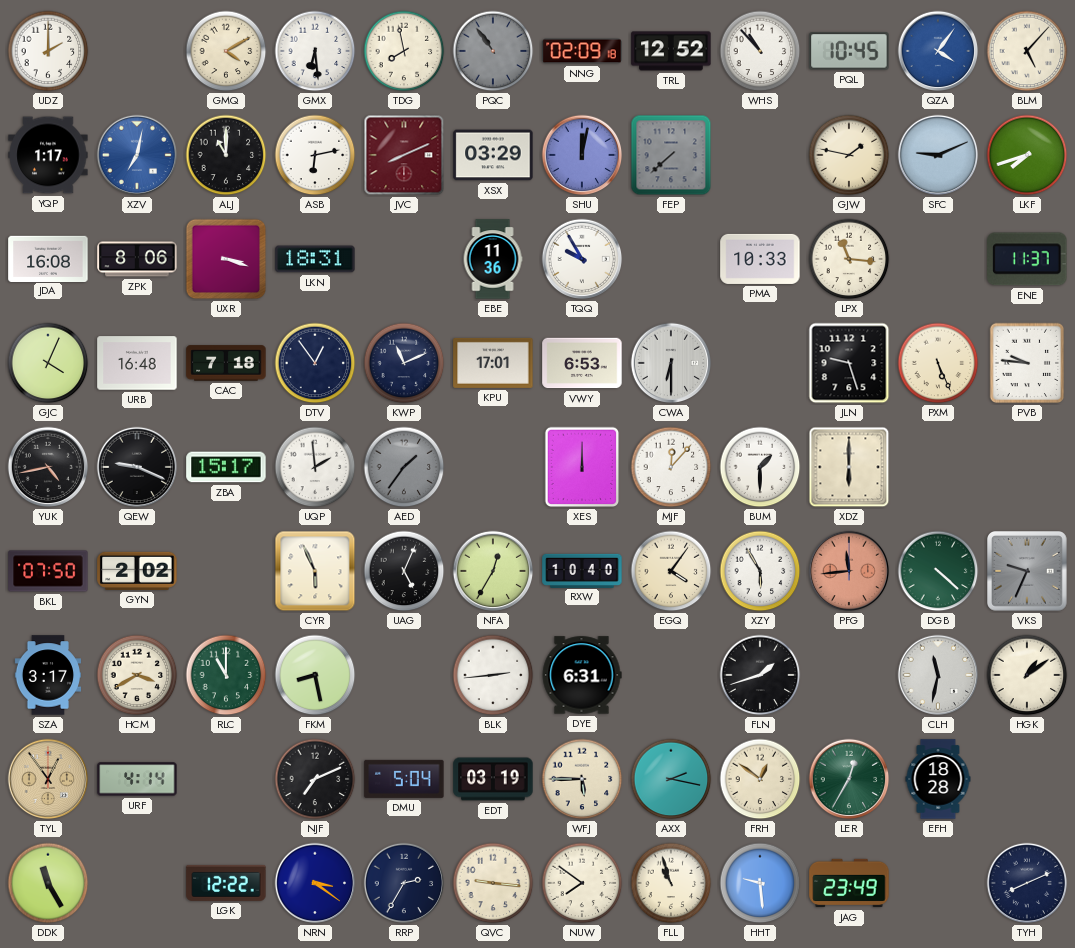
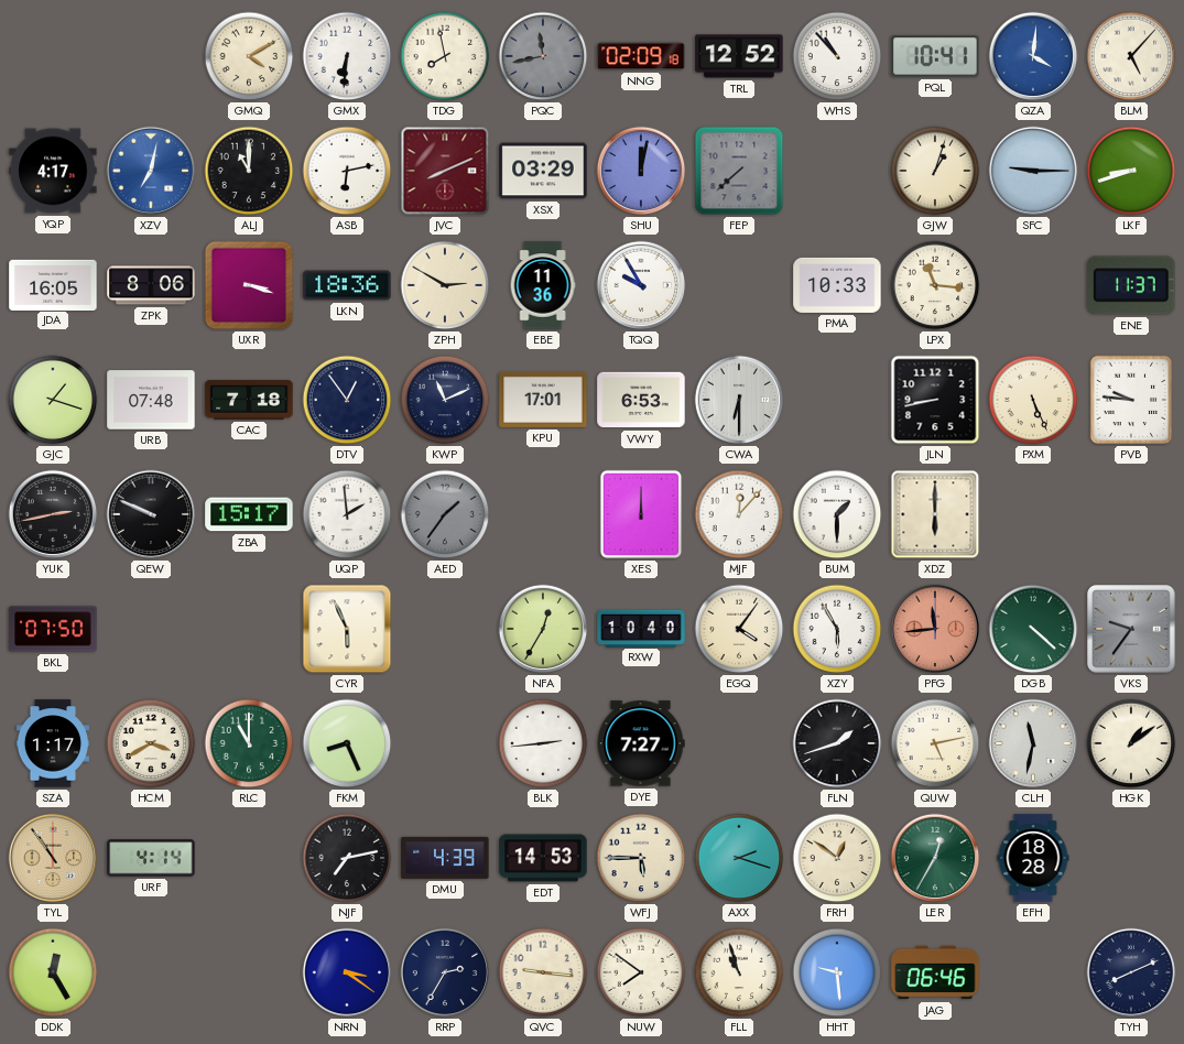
UDZ: 2:00 -> none
GMX: 6:29 -> 6:31
PQC: 10:54 -> 11:43
PQL: 10:45 -> 10:41
QZA: 4:06 -> 4:01
YQP: 1:17 -> 4:17
GJW: 1:47 -> 1:03
SFC: 9:11 -> 9:15
LKF: 7:42 -> 8:42
JDA: 16:08 -> 16:05
LKN: 18:31 -> 18:36
ZPH: none -> 2:50
GJC: 4:04 -> 1:18
URB: 16:48 -> 07:48
JLN: 9:27 -> 8:43
YUK: 4:43 -> 2:43
QEW: 9:19 -> 9:49
GYN: 2:02 -> none
UAG: 5:04 -> none
VKS: 9:34 -> 9:36
SZA: 3:17 -> 1:17
FKM: 8:28 -> 8:26
DYE: 6:31 -> 7:27
QUW: none -> 5:13
TYL: 12:54 -> 10:54
NJF: 7:11 -> 7:13
DMU: 5:04 -> 4:39
EDT: 03:19 -> 14:53
AXX: 2:17 -> 2:18
DDK: 11:25 -> 12:25
LGK: 12:22 -> none
JAG: 23:49 -> 06:46
